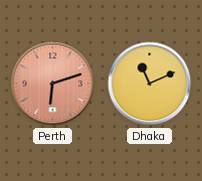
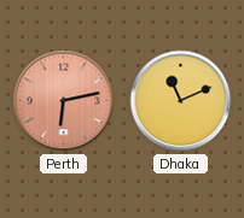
Perth: 6:12 -> 6:13
